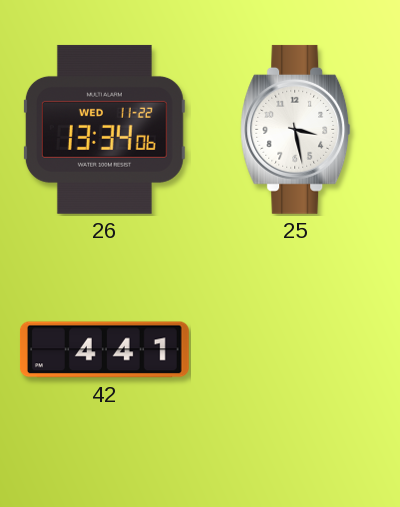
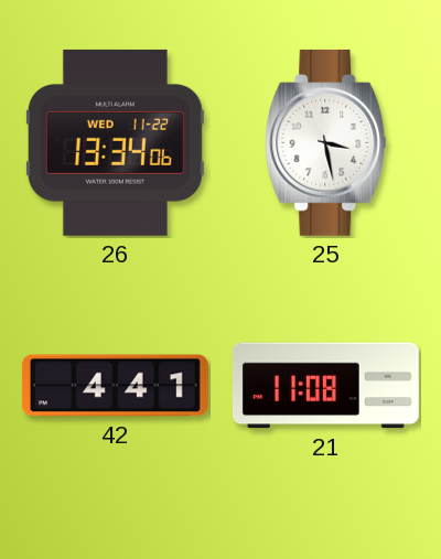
21: none -> 11:08
